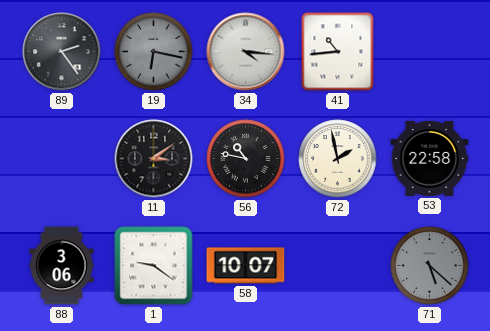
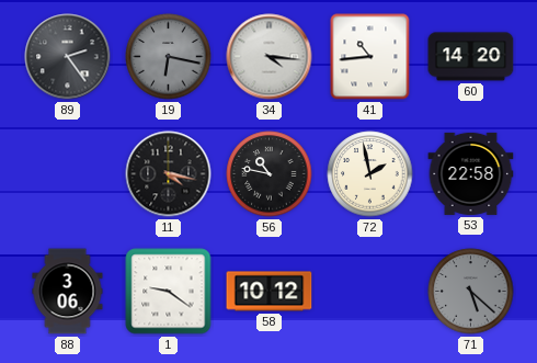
60: none -> 14:20
11: 3:09 -> 4:17
58: 10:07 -> 10:12
